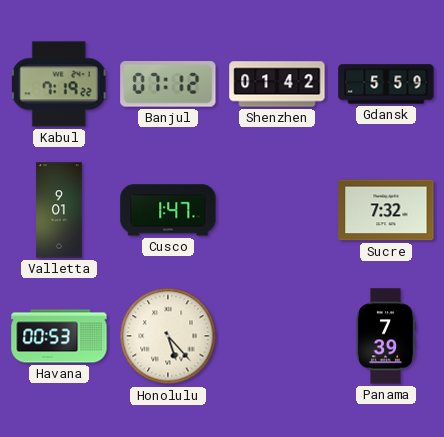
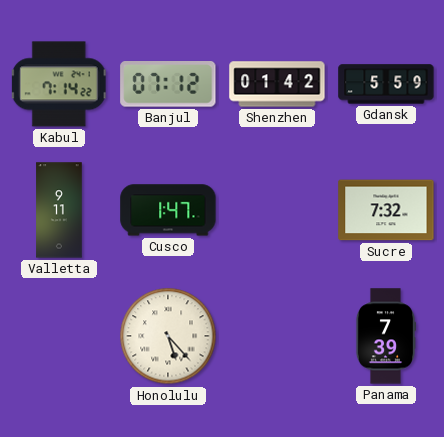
Kabul: 7:19 -> 7:14
Valletta: 9:01 -> 9:11
Havana: 00:53 -> none
